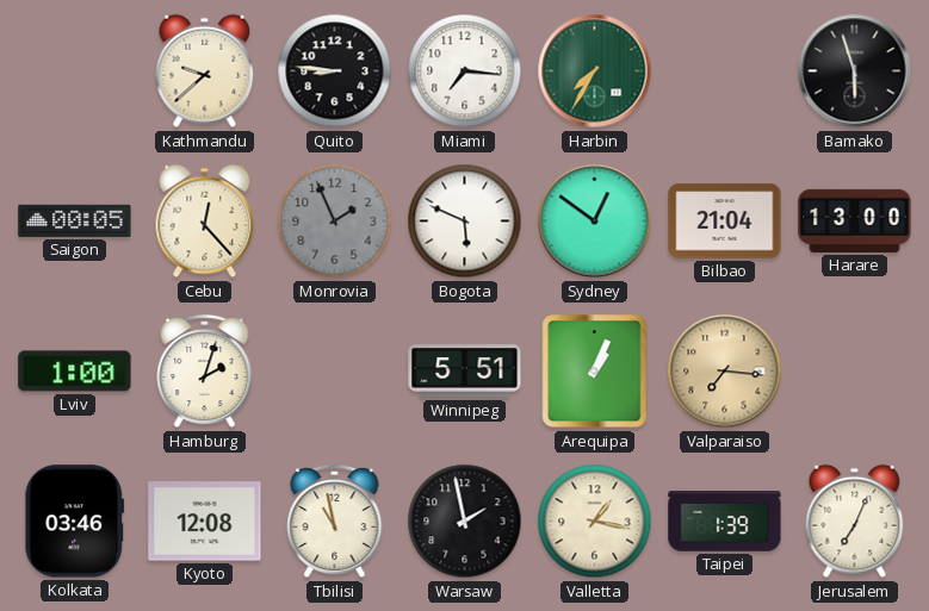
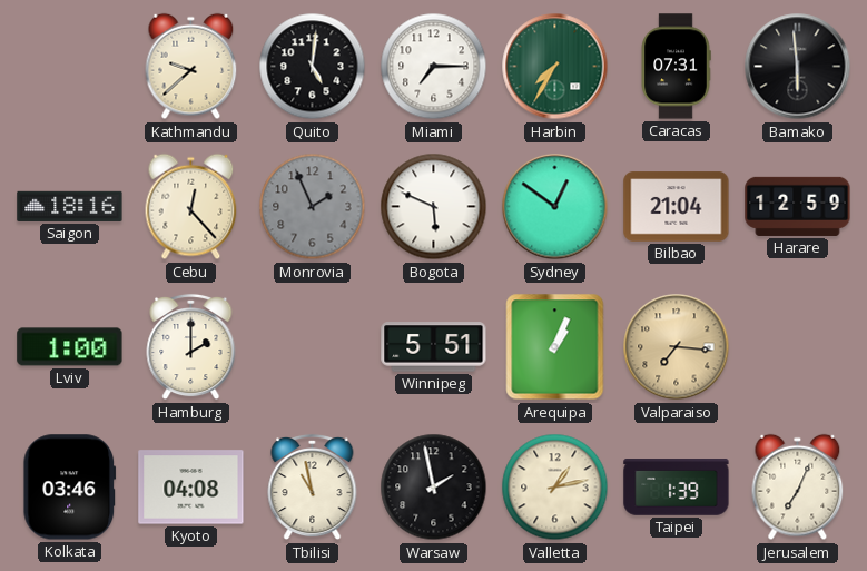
Quito: 8:46 -> 5:01
Miami: 7:16 -> 7:15
Caracas: none -> 07:31
Bamako: 5:57 -> 5:59
Saigon: 00:05 -> 18:16
Harare: 13:00 -> 12:59
Hamburg: 2:03 -> 2:00
Kyoto: 12:08 -> 04:08
Valletta: 1:17 -> 1:13
